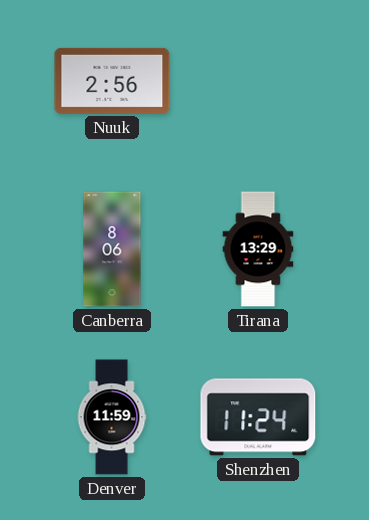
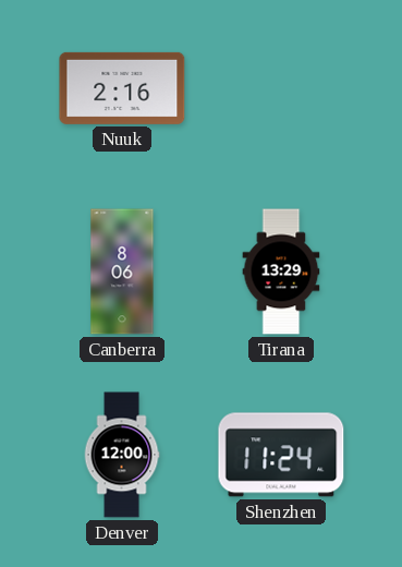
Nuuk: 2:56 -> 2:16
Denver: 11:59 -> 12:00
